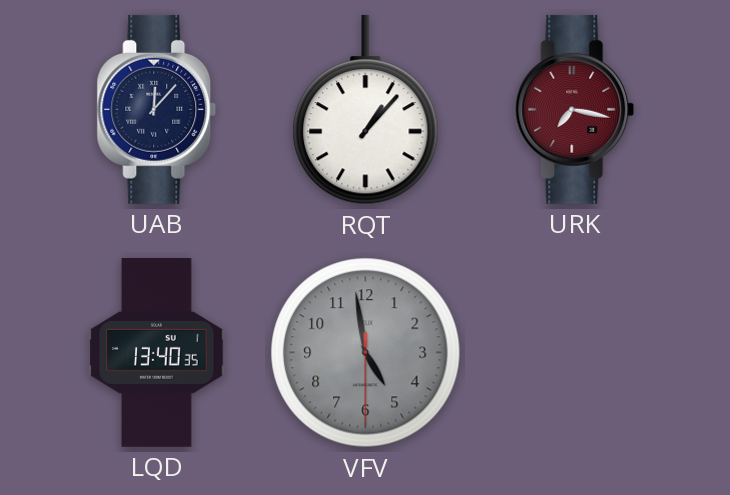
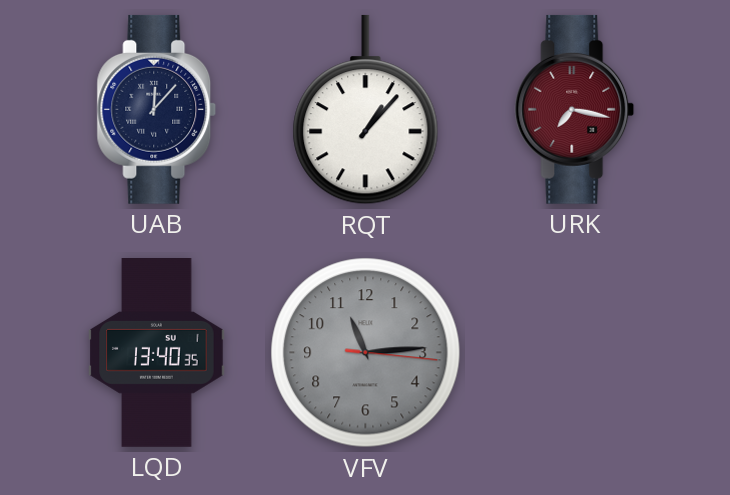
VFV: 4:58 -> 11:14
